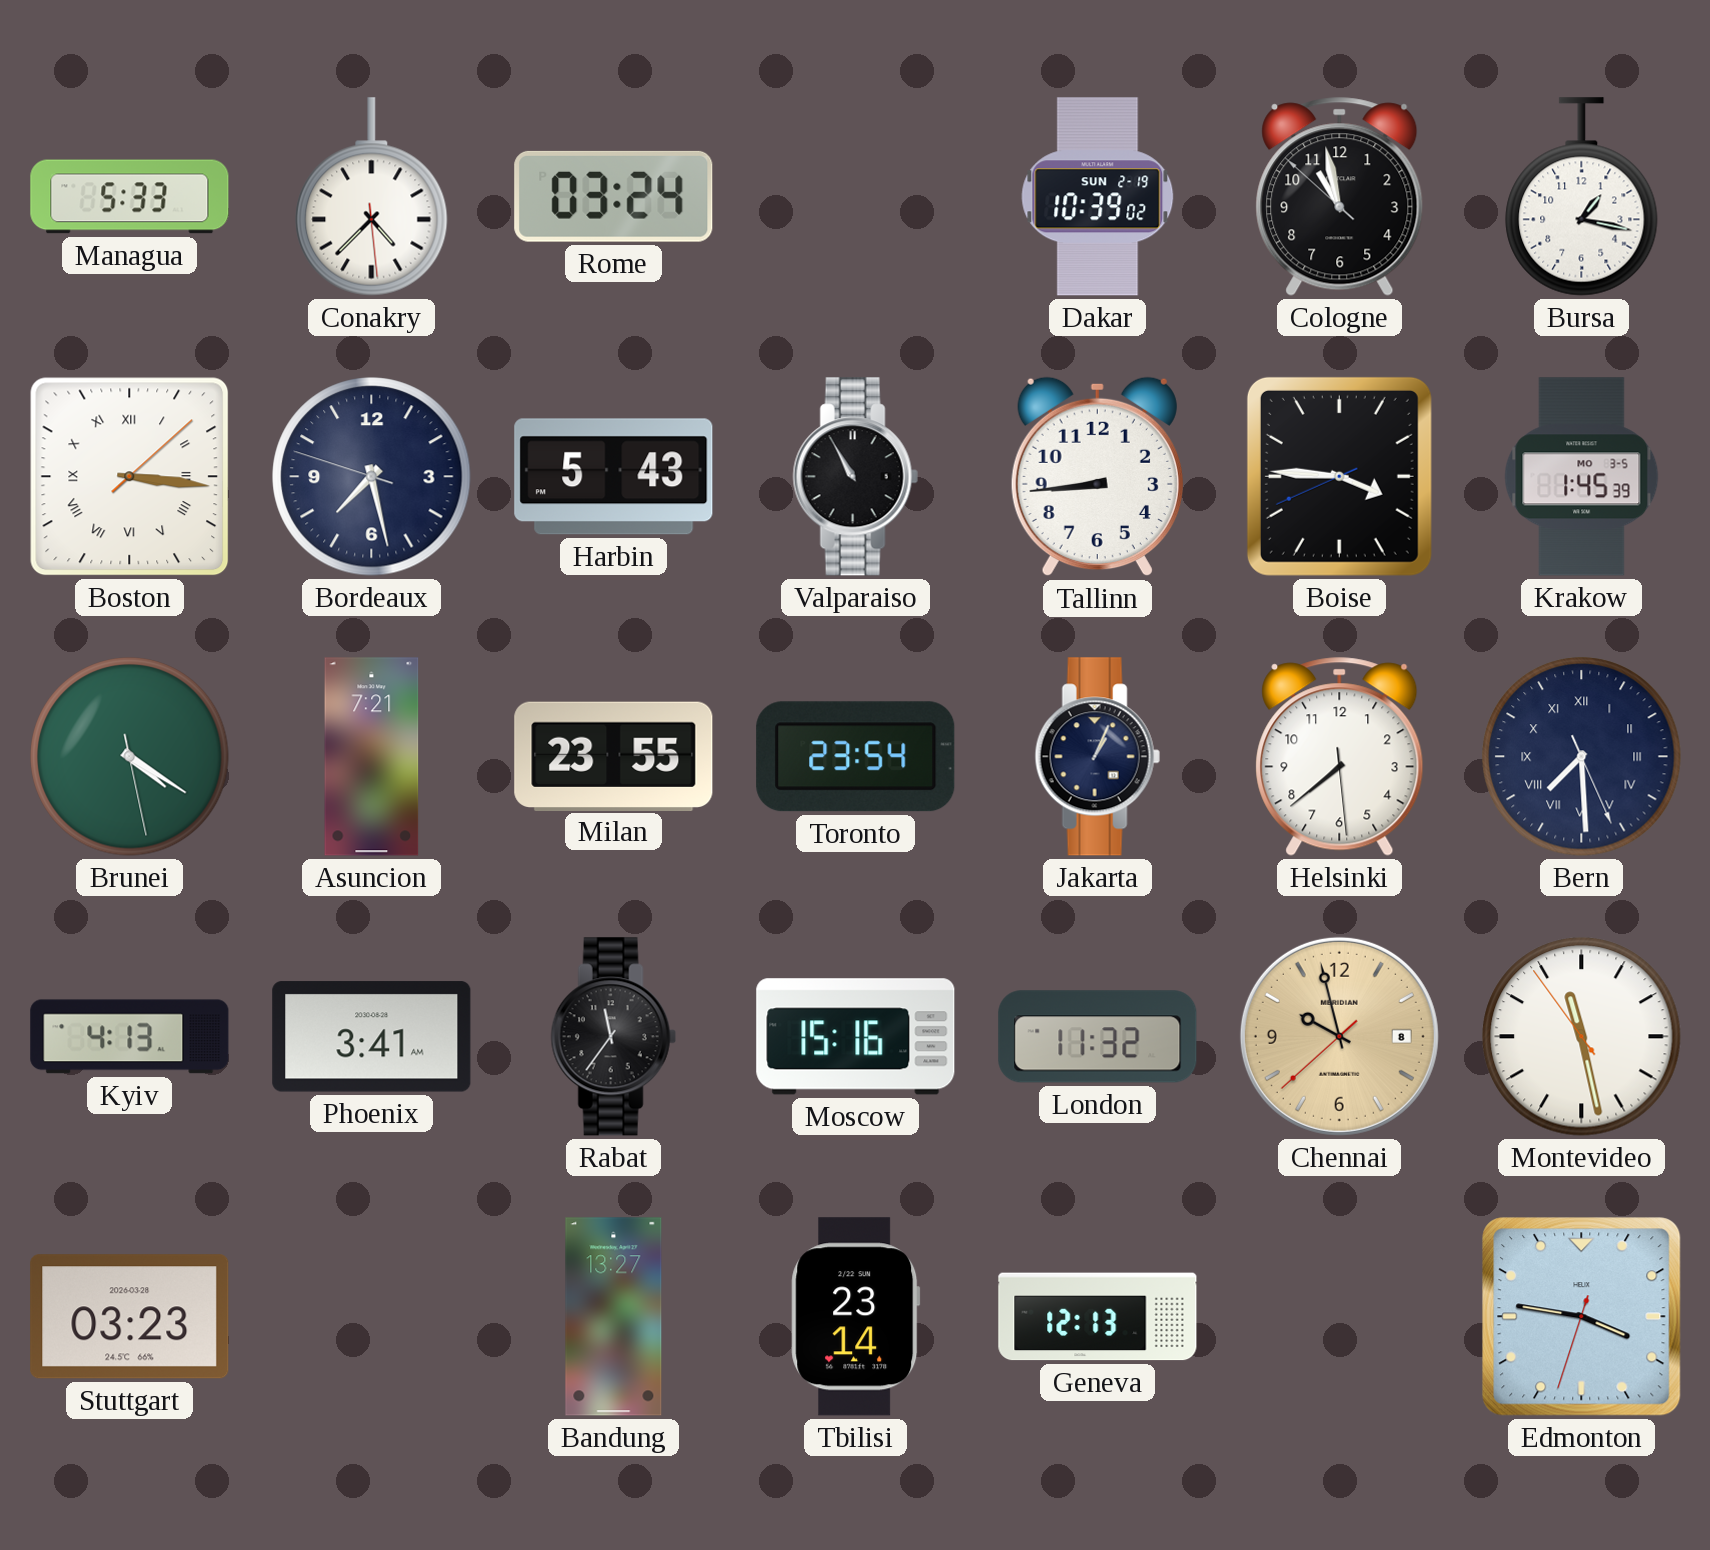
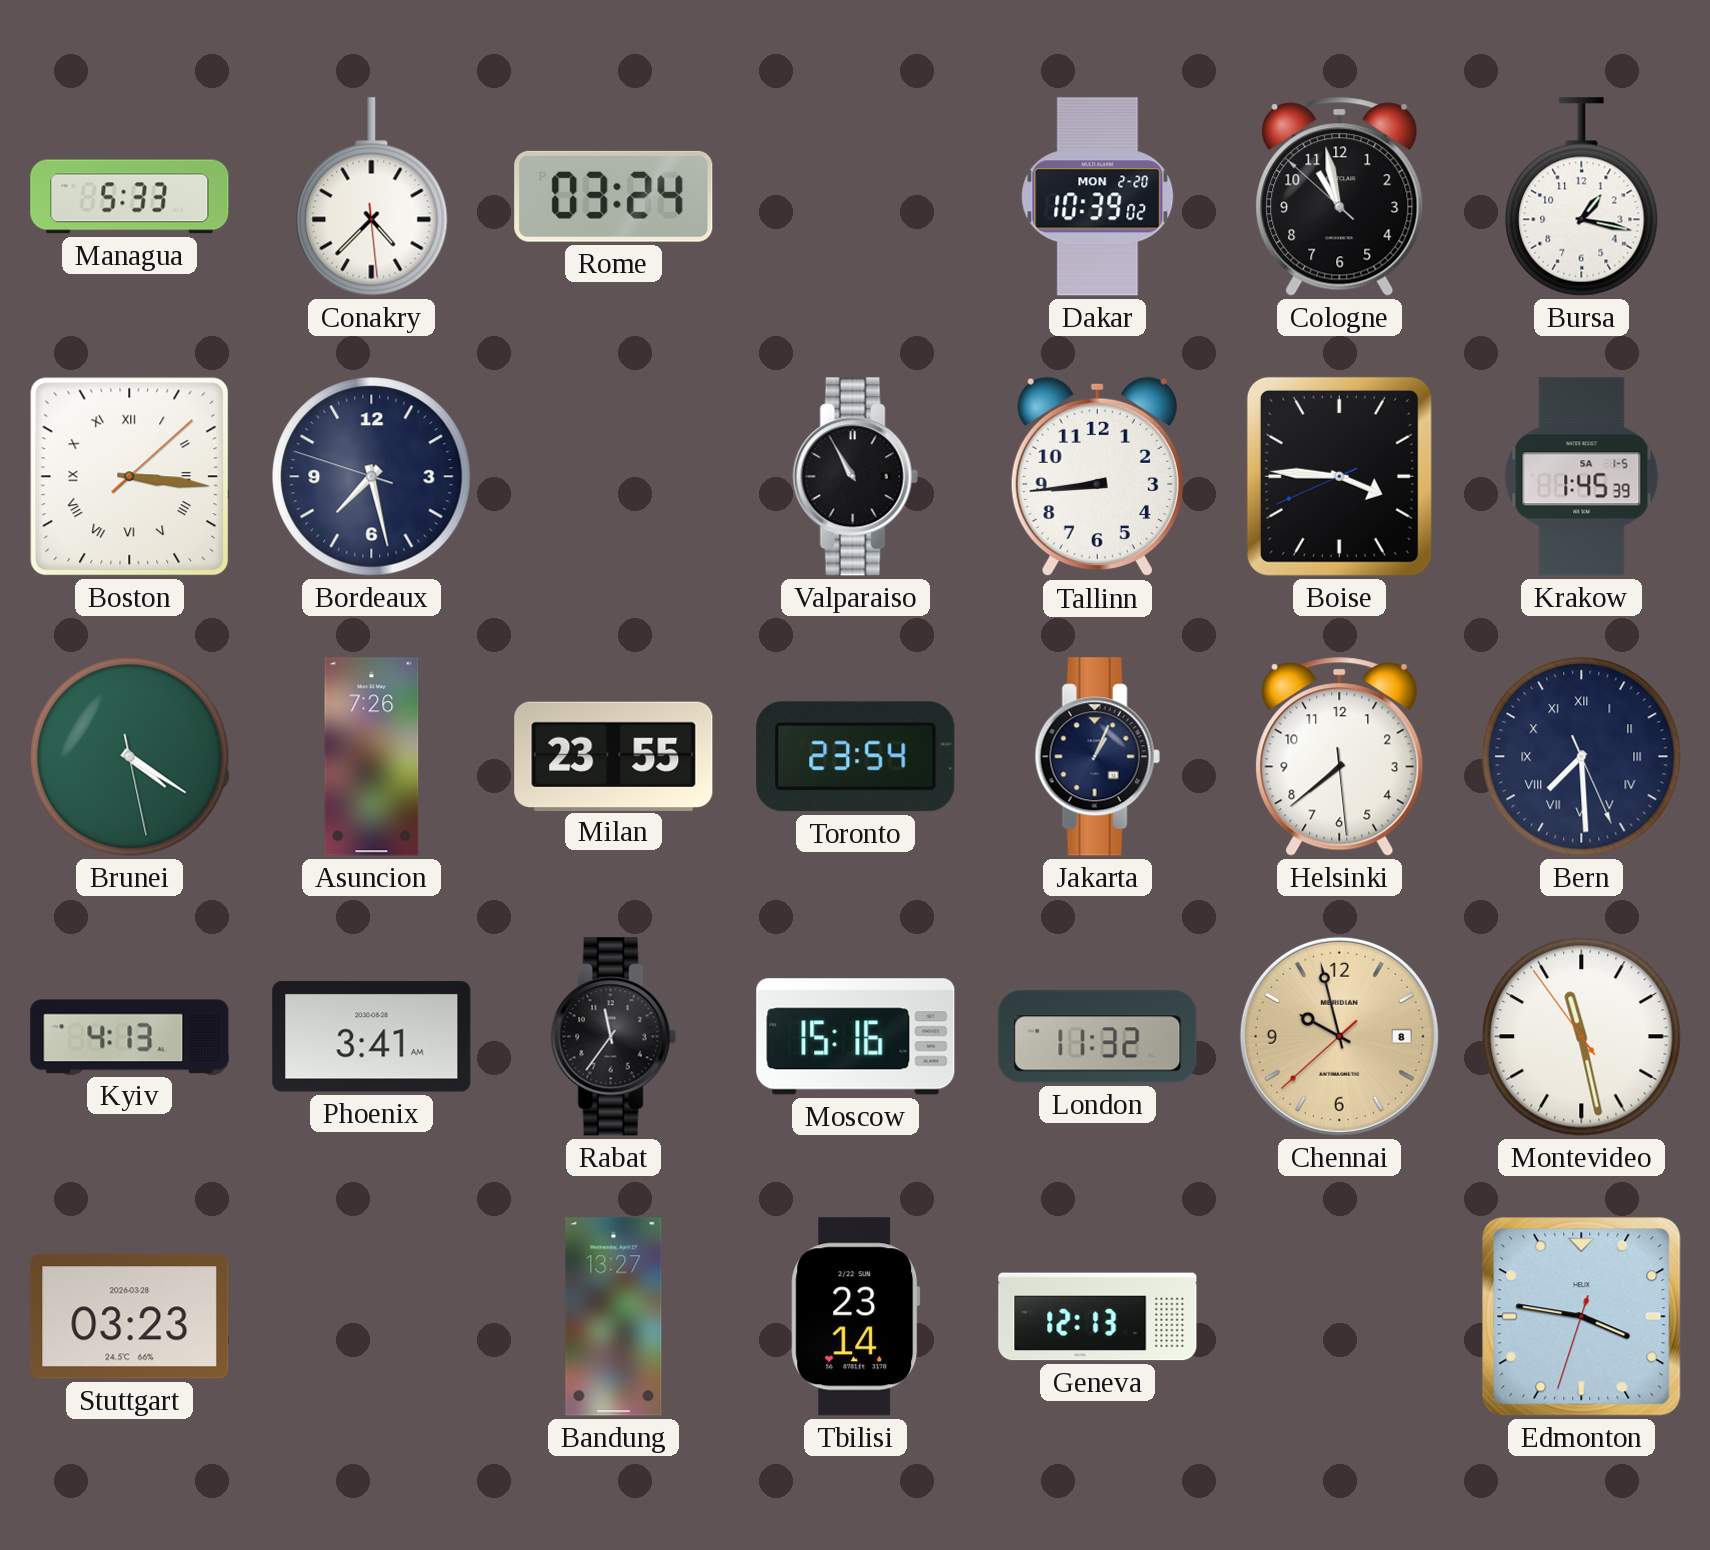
Dakar date: SUN 2-19 -> MON 2-20
Harbin: 5:43 -> none
Krakow date: MO 3-5 -> SA 1-5
Asuncion: 7:21 -> 7:26
